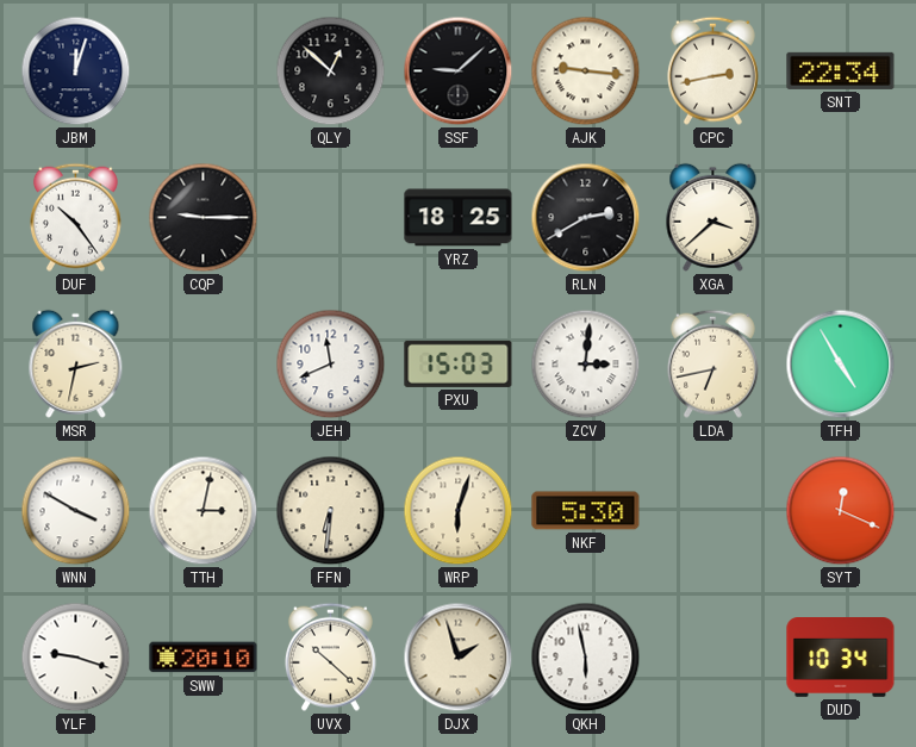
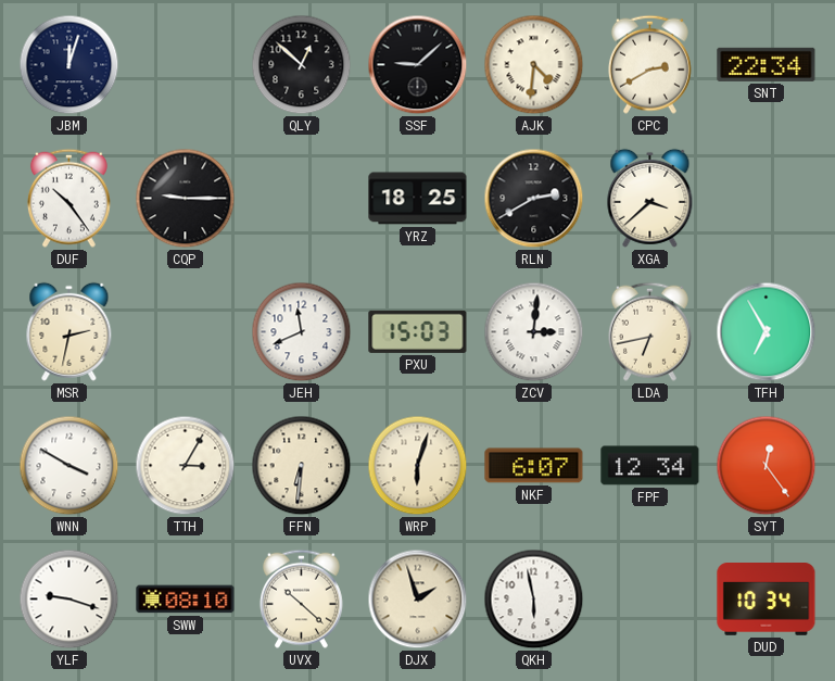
AJK: 9:16 -> 4:31
CPC: 2:43 -> 2:40
TFH: 4:55 -> 6:55
TTH: 3:02 -> 3:05
NKF: 5:30 -> 6:07
FPF: none -> 12:34
SYT: 12:19 -> 12:24
SWW: 20:10 -> 08:10
